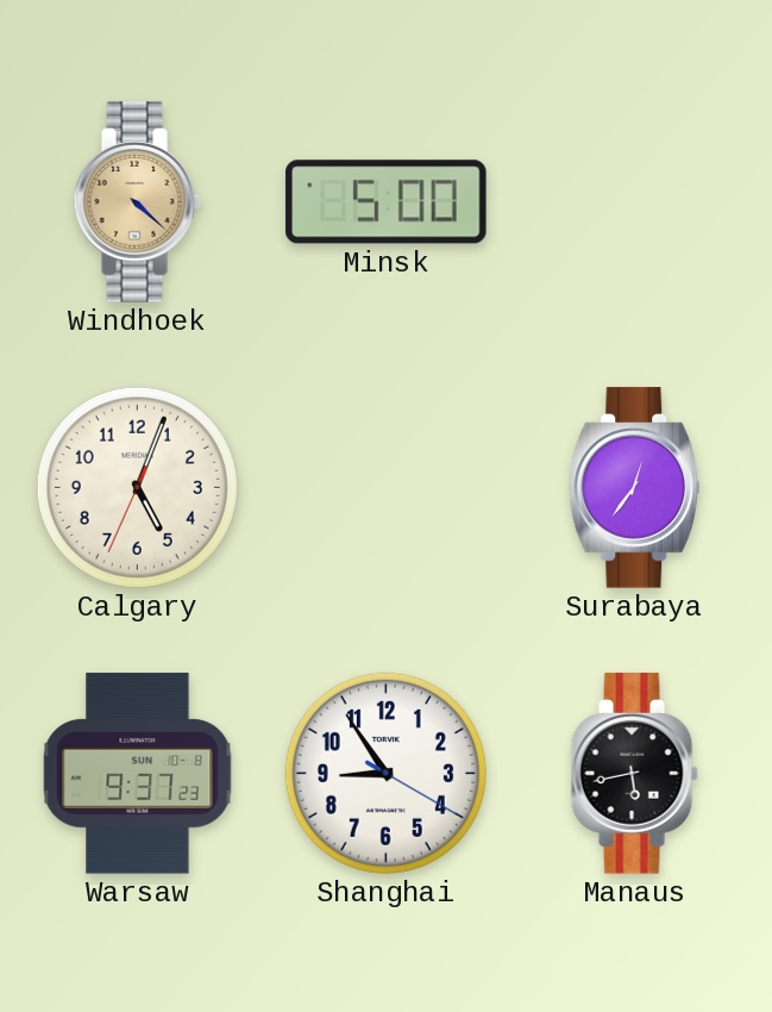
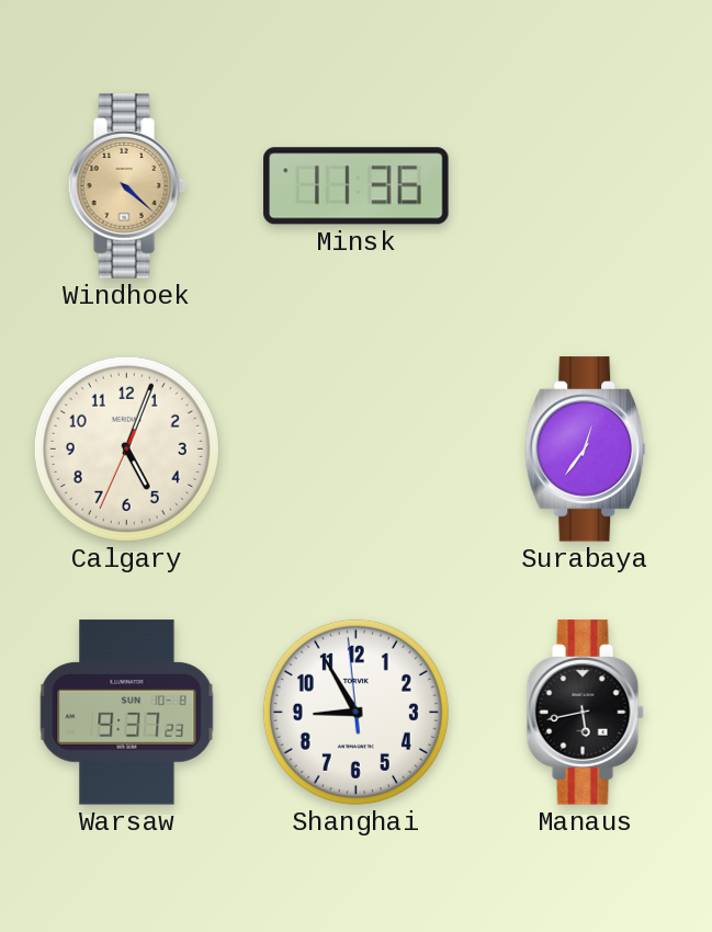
Minsk: 5:00 -> 11:36
Shanghai: 8:54:20 -> 8:54:59
